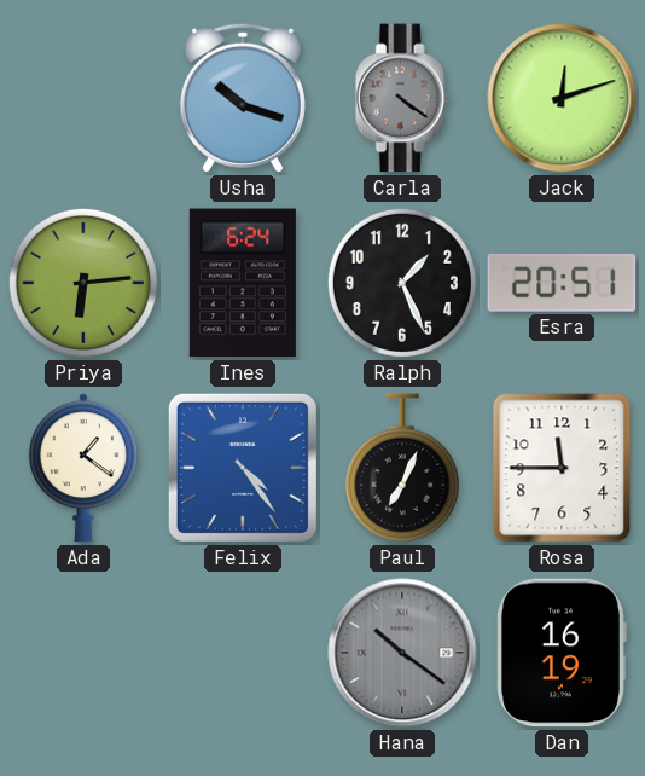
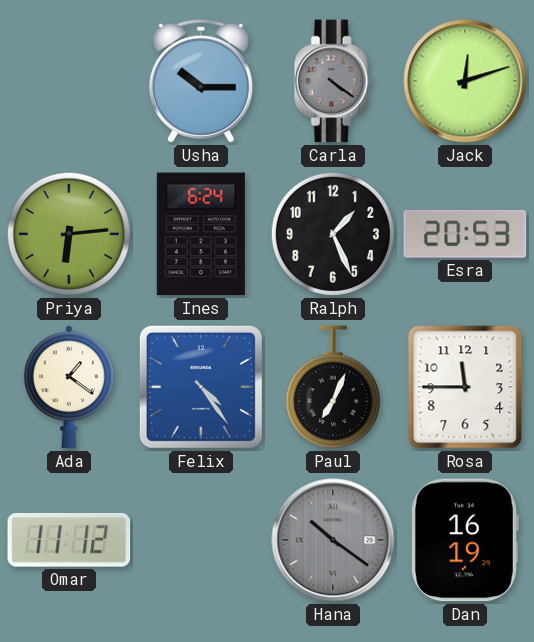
Usha: 10:18 -> 10:15
Esra: 20:51 -> 20:53
Omar: none -> 11:12
